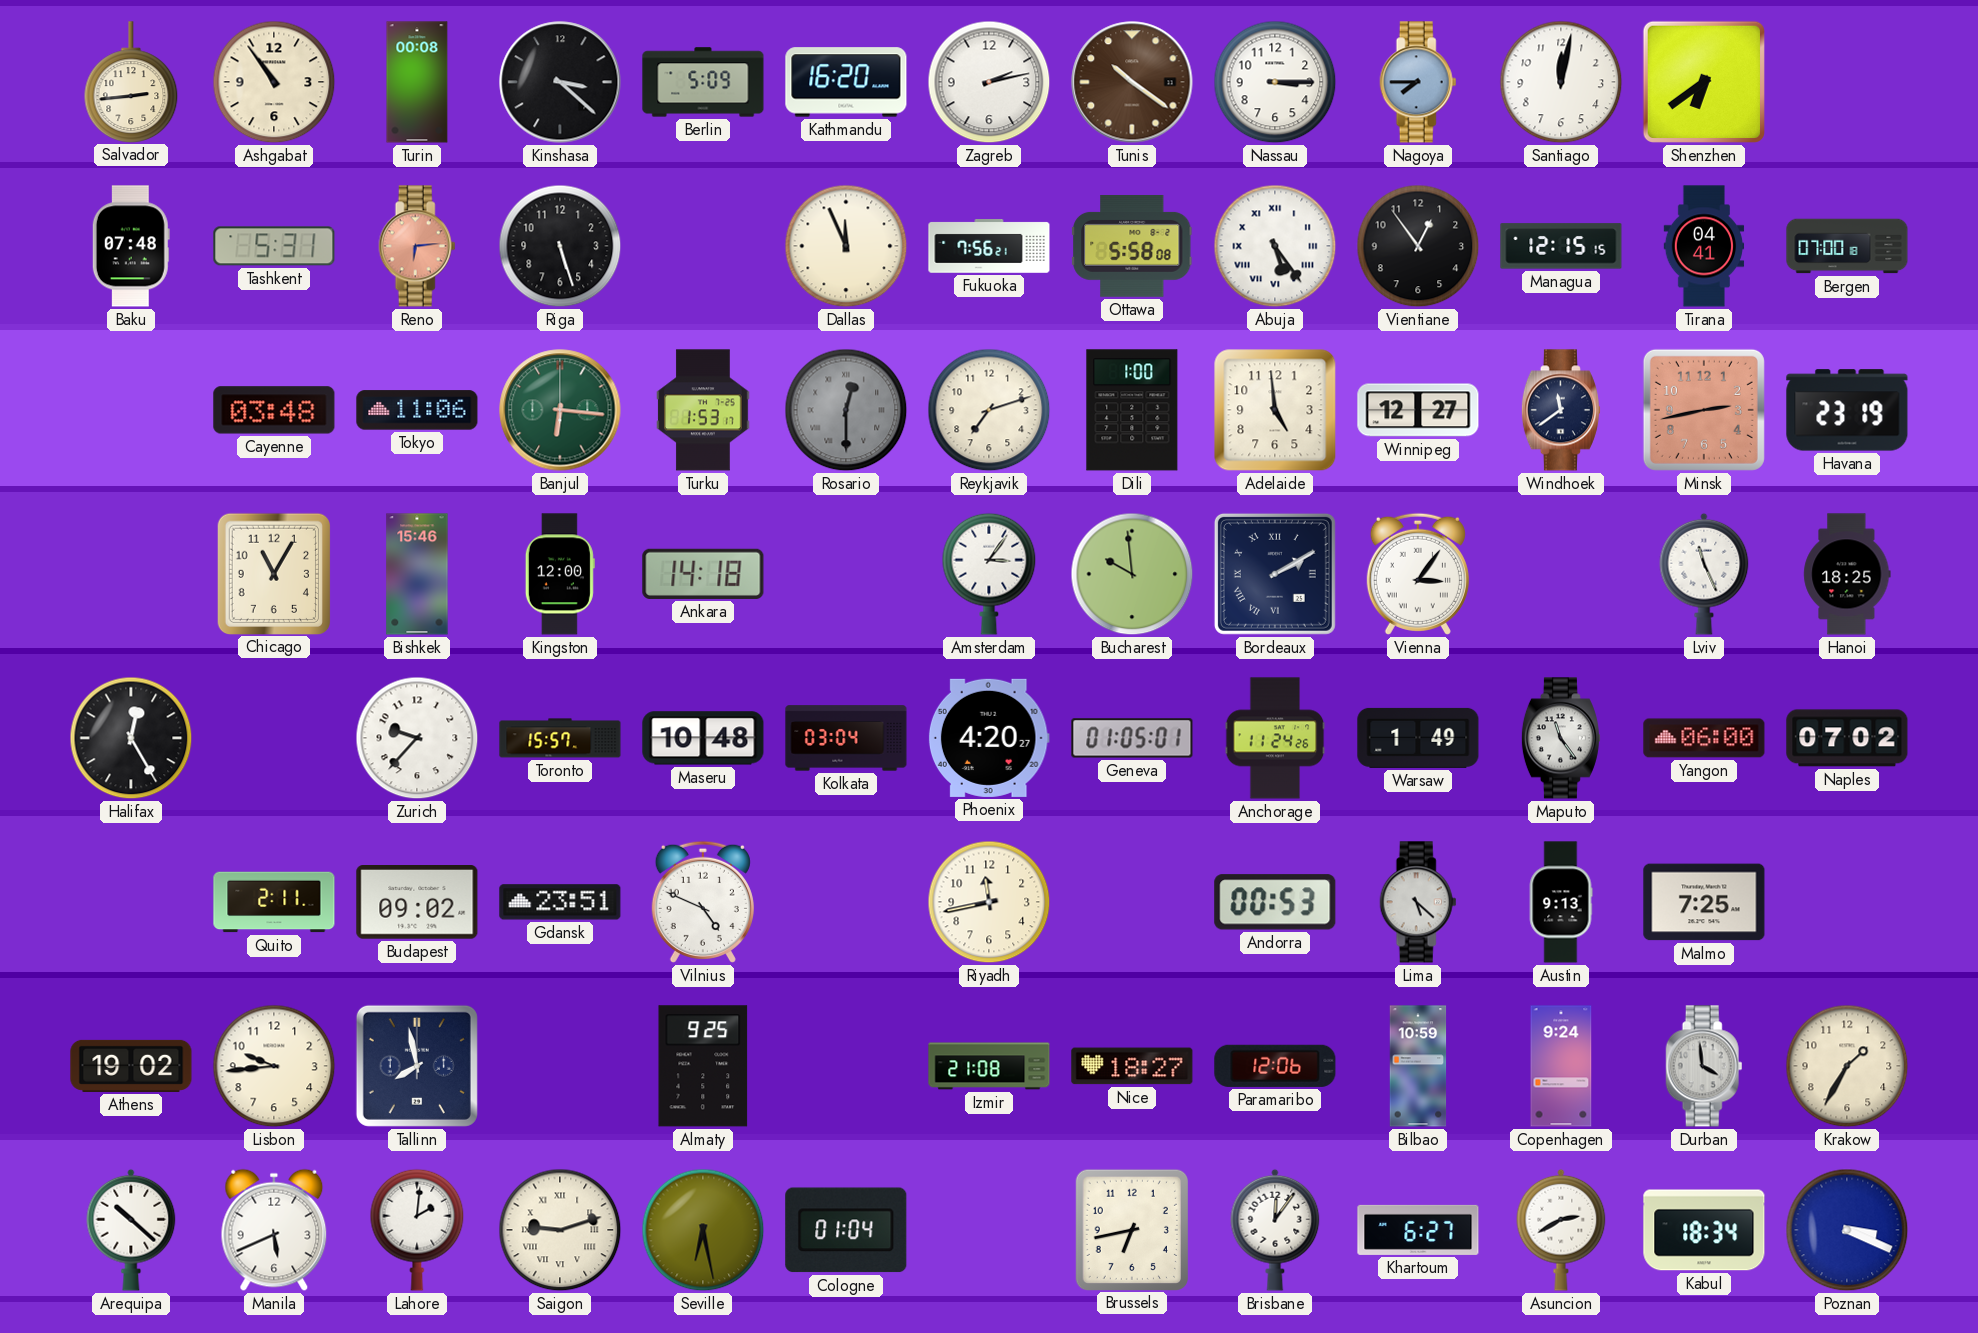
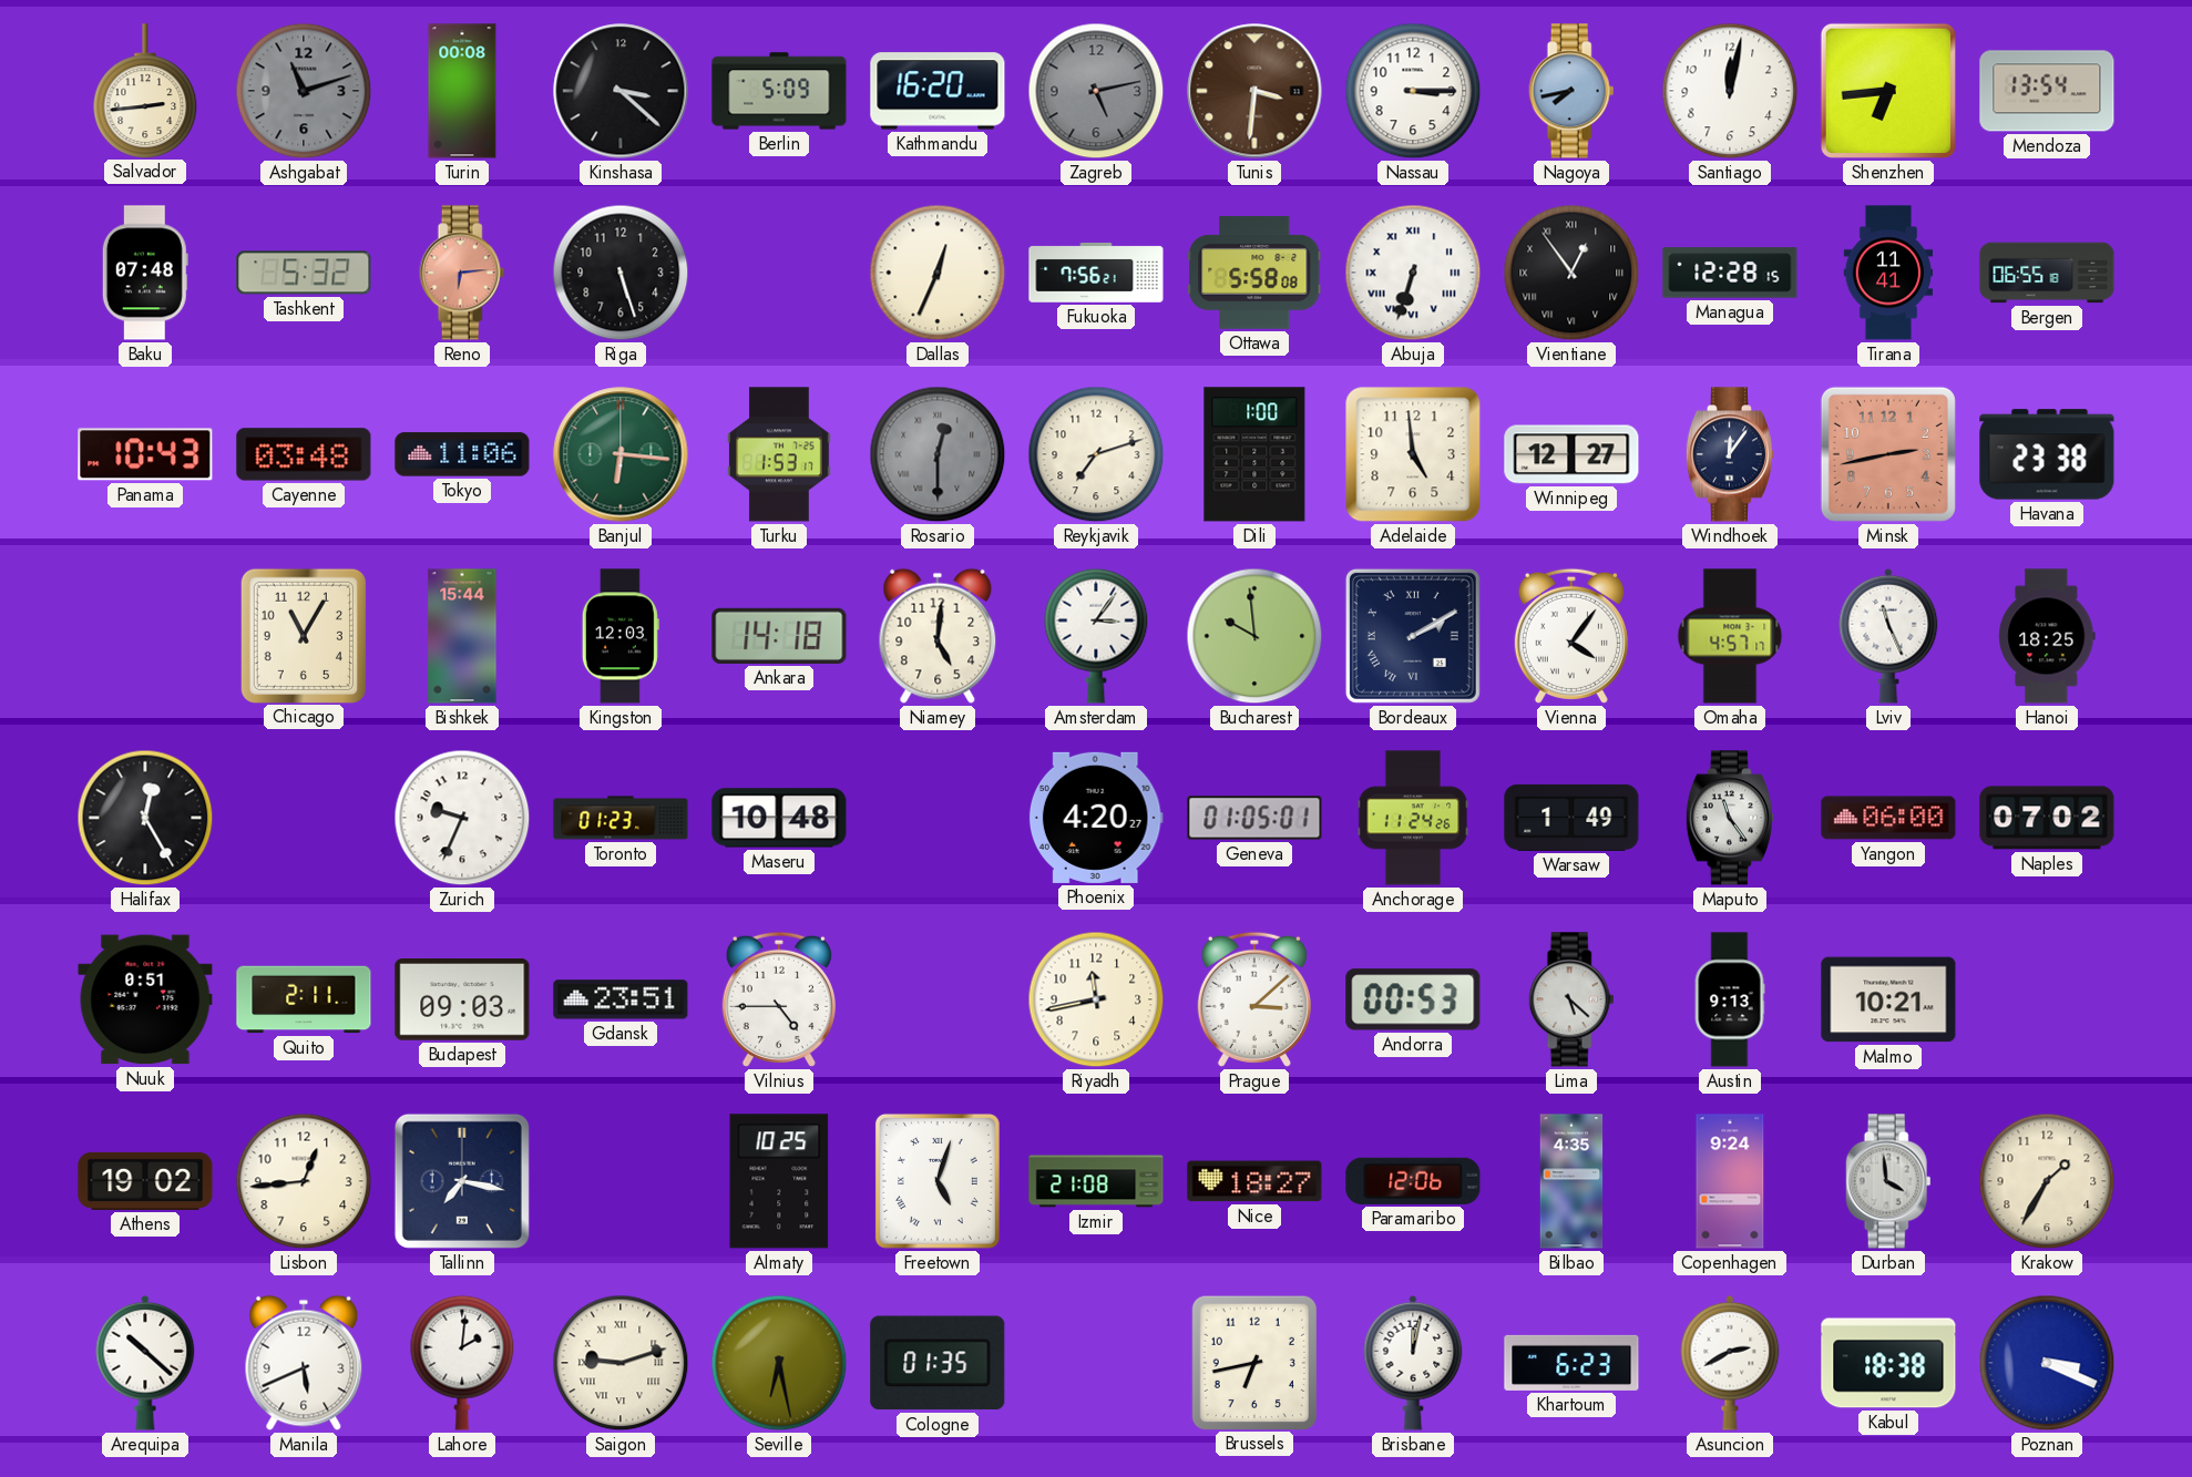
Ashgabat: 10:54 -> 11:12
Ashgabat dial: cream -> grey
Zagreb: 2:13 -> 5:13
Zagreb dial: white -> grey
Tunis: 10:21 -> 3:31
Nagoya: 7:45 -> 7:43
Shenzhen: 6:39 -> 6:44
Mendoza: none -> 13:54
Tashkent: 5:31 -> 5:32
Dallas: 11:56 -> 12:34
Abuja: 5:24 -> 6:33
Vientiane numerals: Arabic -> Roman
Managua: 12:15 -> 12:28
Tirana: 04:41 -> 11:41
Bergen: 07:00 -> 06:55
Panama: none -> 10:43
Windhoek: 11:39 -> 12:06
Havana: 23:19 -> 23:38
Bishkek: 15:46 -> 15:44
Kingston: 12:00 -> 12:03
Niamey: none -> 5:01
Vienna: 3:06 -> 4:06
Omaha: none -> 4:57
Zurich: 9:37 -> 9:34
Toronto: 15:57 -> 01:23
Kolkata: 03:04 -> none
Nuuk: none -> 0:51
Budapest: 09:02 -> 09:03
Vilnius: 4:49 -> 4:45
Prague: none -> 3:08
Malmo: 7:25 -> 10:21
Lisbon: 9:44 -> 12:44
Tallinn: 7:58 -> 7:17
Almaty: 9:25 -> 10:25
Freetown: none -> 5:03
Bilbao: 10:59 -> 4:35
Cologne: 01:04 -> 01:35
Brisbane: 12:06 -> 12:02
Khartoum: 6:27 -> 6:23
Kabul: 18:34 -> 18:38
